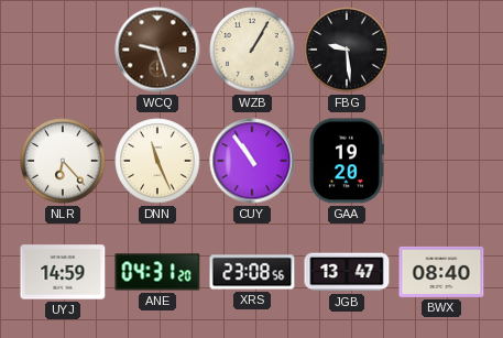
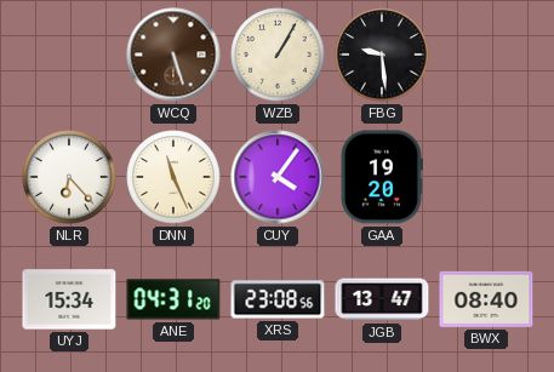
WCQ: 9:27 -> 5:27
CUY: 10:54 -> 4:06
UYJ: 14:59 -> 15:34
